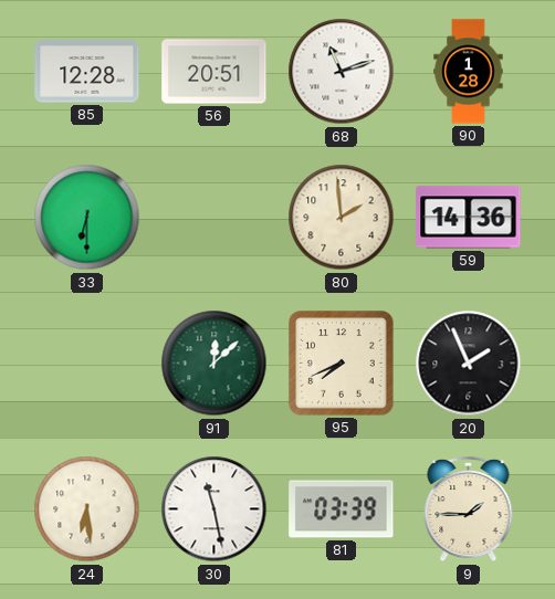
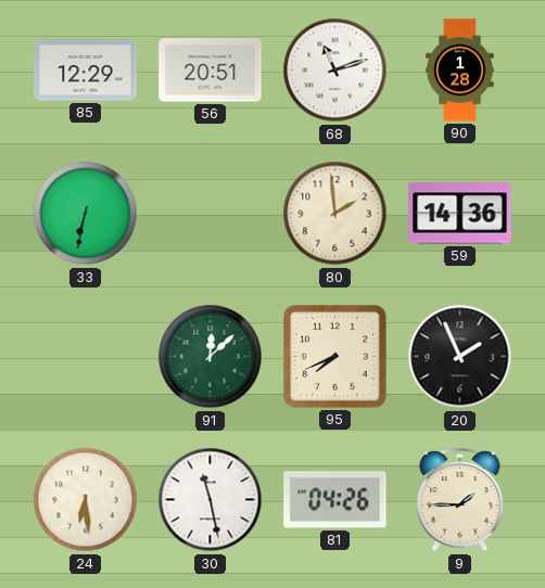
85: 12:28 -> 12:29
33: 6:30 -> 6:32
81: 03:39 -> 04:26
